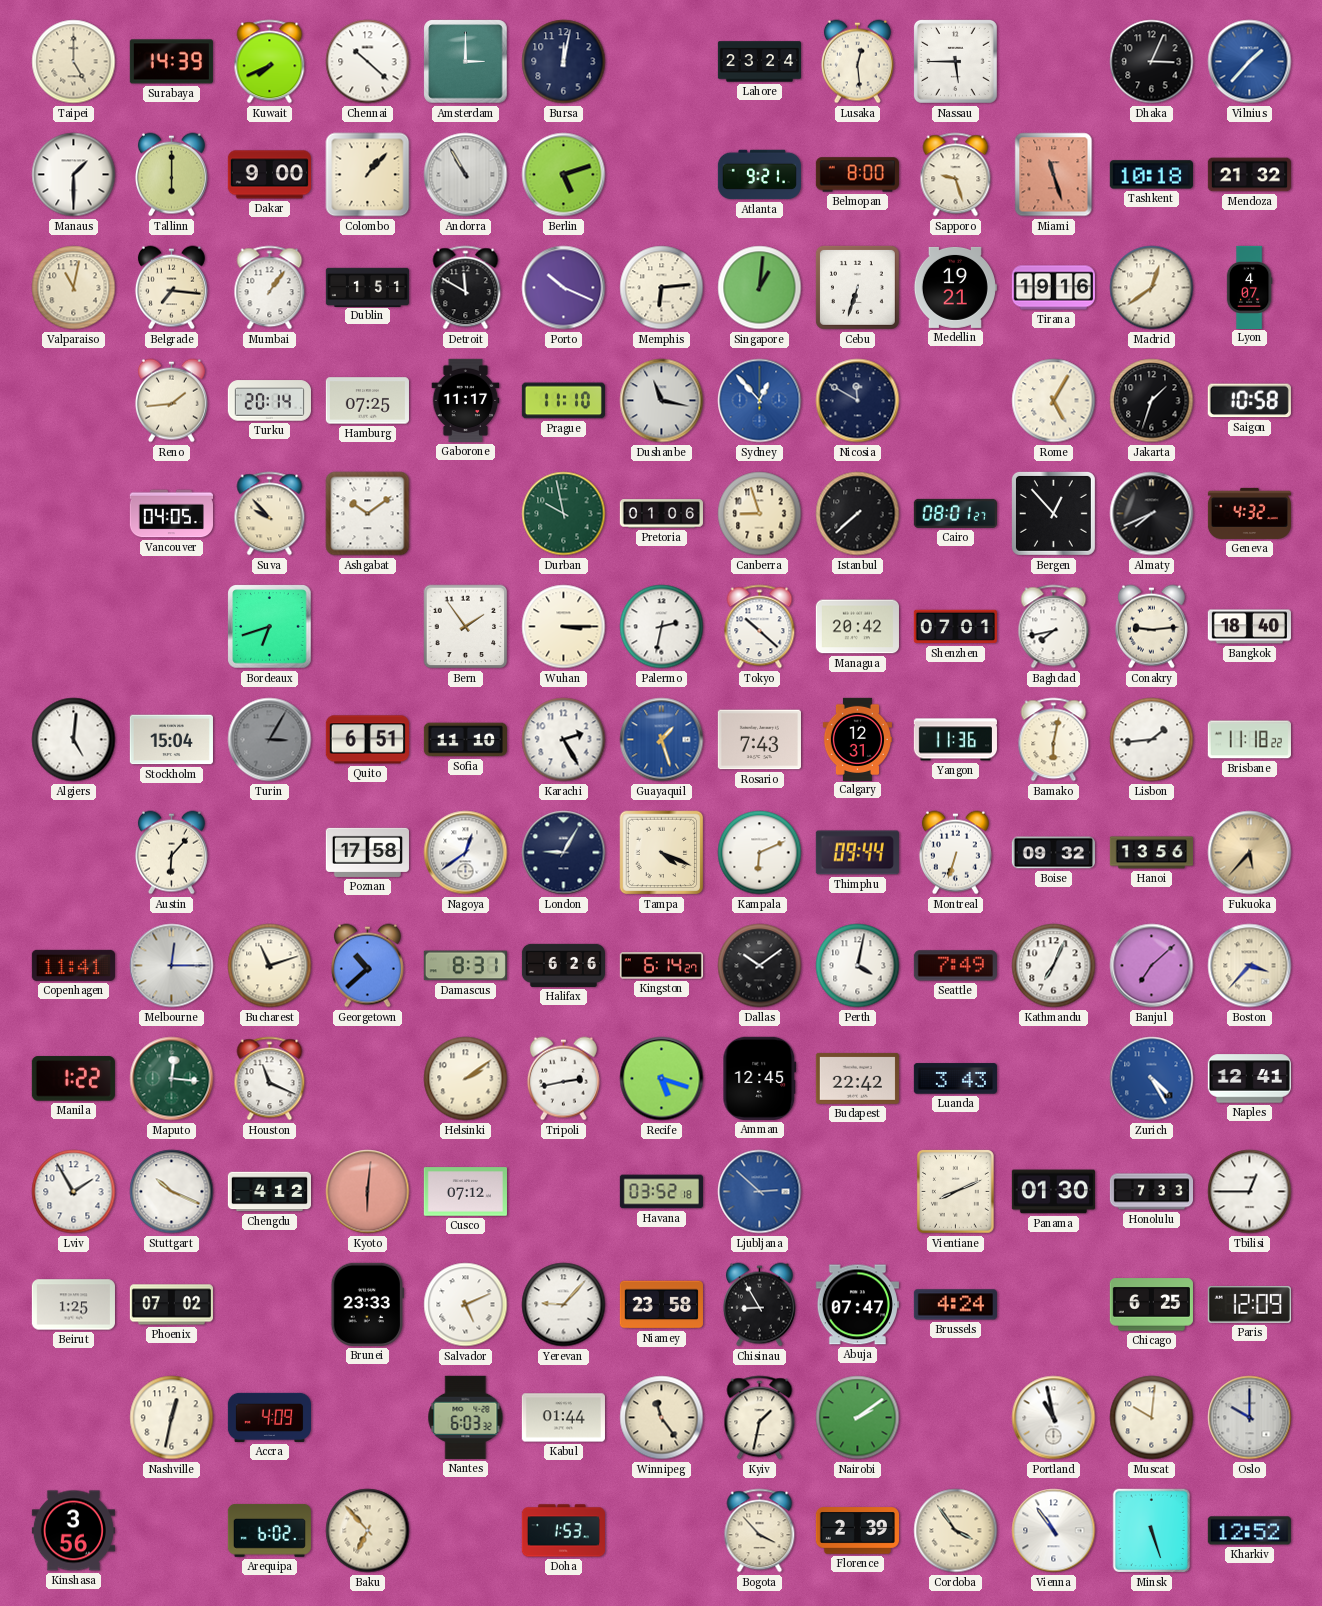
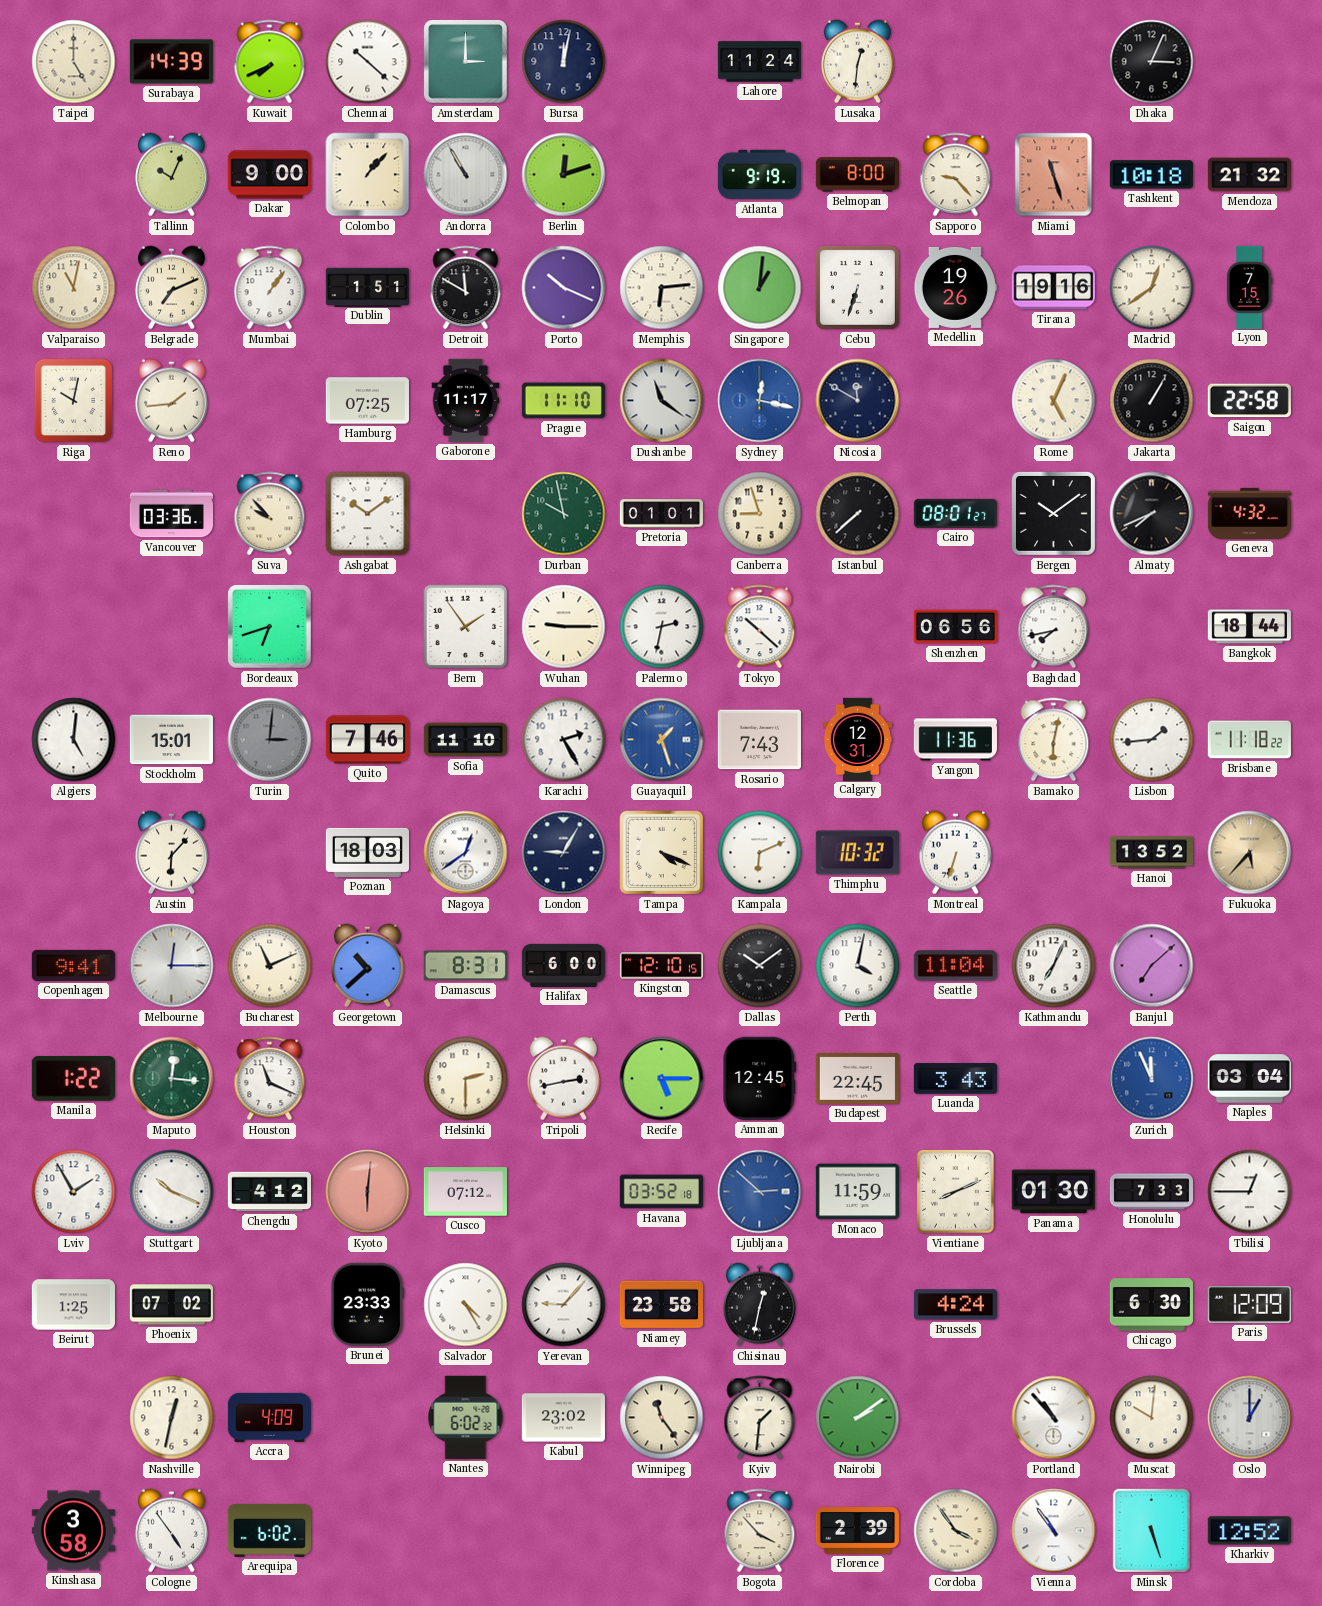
Lahore: 23:24 -> 11:24
Lusaka: 12:29 -> 12:31
Nassau: 5:45 -> none
Vilnius: 1:37 -> none
Manaus: 1:30 -> none
Tallinn: 6:00 -> 10:04
Berlin: 5:12 -> 12:12
Atlanta: 9:21 -> 9:19
Sapporo: 9:27 -> 9:23
Belgrade: 7:16 -> 7:11
Medellin: 19:21 -> 19:26
Lyon: 4:07 -> 7:15
Riga: none -> 10:02
Turku: 20:14 -> none
Dushanbe: 11:17 -> 11:21
Sydney: 12:53 -> 12:17
Rome: 5:05 -> 5:04
Jakarta: 1:33 -> 1:05
Saigon: 10:58 -> 22:58
Vancouver: 04:05 -> 03:36
Pretoria: 01:06 -> 01:01
Bergen: 12:53 -> 10:09
Wuhan: 3:15 -> 9:15
Managua: 20:42 -> none
Shenzhen: 07:01 -> 06:56
Conakry: 9:14 -> none
Bangkok: 18:40 -> 18:44
Stockholm: 15:04 -> 15:01
Turin: 3:05 -> 3:01
Quito: 6:51 -> 7:46
Poznan: 17:58 -> 18:03
Thimphu: 09:44 -> 10:32
Boise: 09:32 -> none
Hanoi: 13:56 -> 13:52
Copenhagen: 11:41 -> 9:41
Bucharest: 11:12 -> 11:11
Halifax: 6:26 -> 6:00
Kingston: 6:14 -> 12:10
Seattle: 7:49 -> 11:04
Boston: 3:37 -> none
Helsinki: 2:09 -> 2:30
Recife: 5:18 -> 5:15
Budapest: 22:42 -> 22:45
Zurich: 4:25 -> 11:56
Naples: 12:41 -> 03:04
Monaco: none -> 11:59
Salvador: 5:11 -> 4:25
Chisinau: 8:55 -> 12:32
Abuja: 07:47 -> none
Chicago: 6:25 -> 6:30
Nantes: 6:03 -> 6:02
Kabul: 01:44 -> 23:02
Kyiv: 1:32 -> 1:31
Portland: 10:58 -> 10:53
Oslo: 10:00 -> 1:00
Kinshasa: 3:56 -> 3:58
Cologne: none -> 4:54
Baku: 6:53 -> none
Doha: 1:53 -> none
